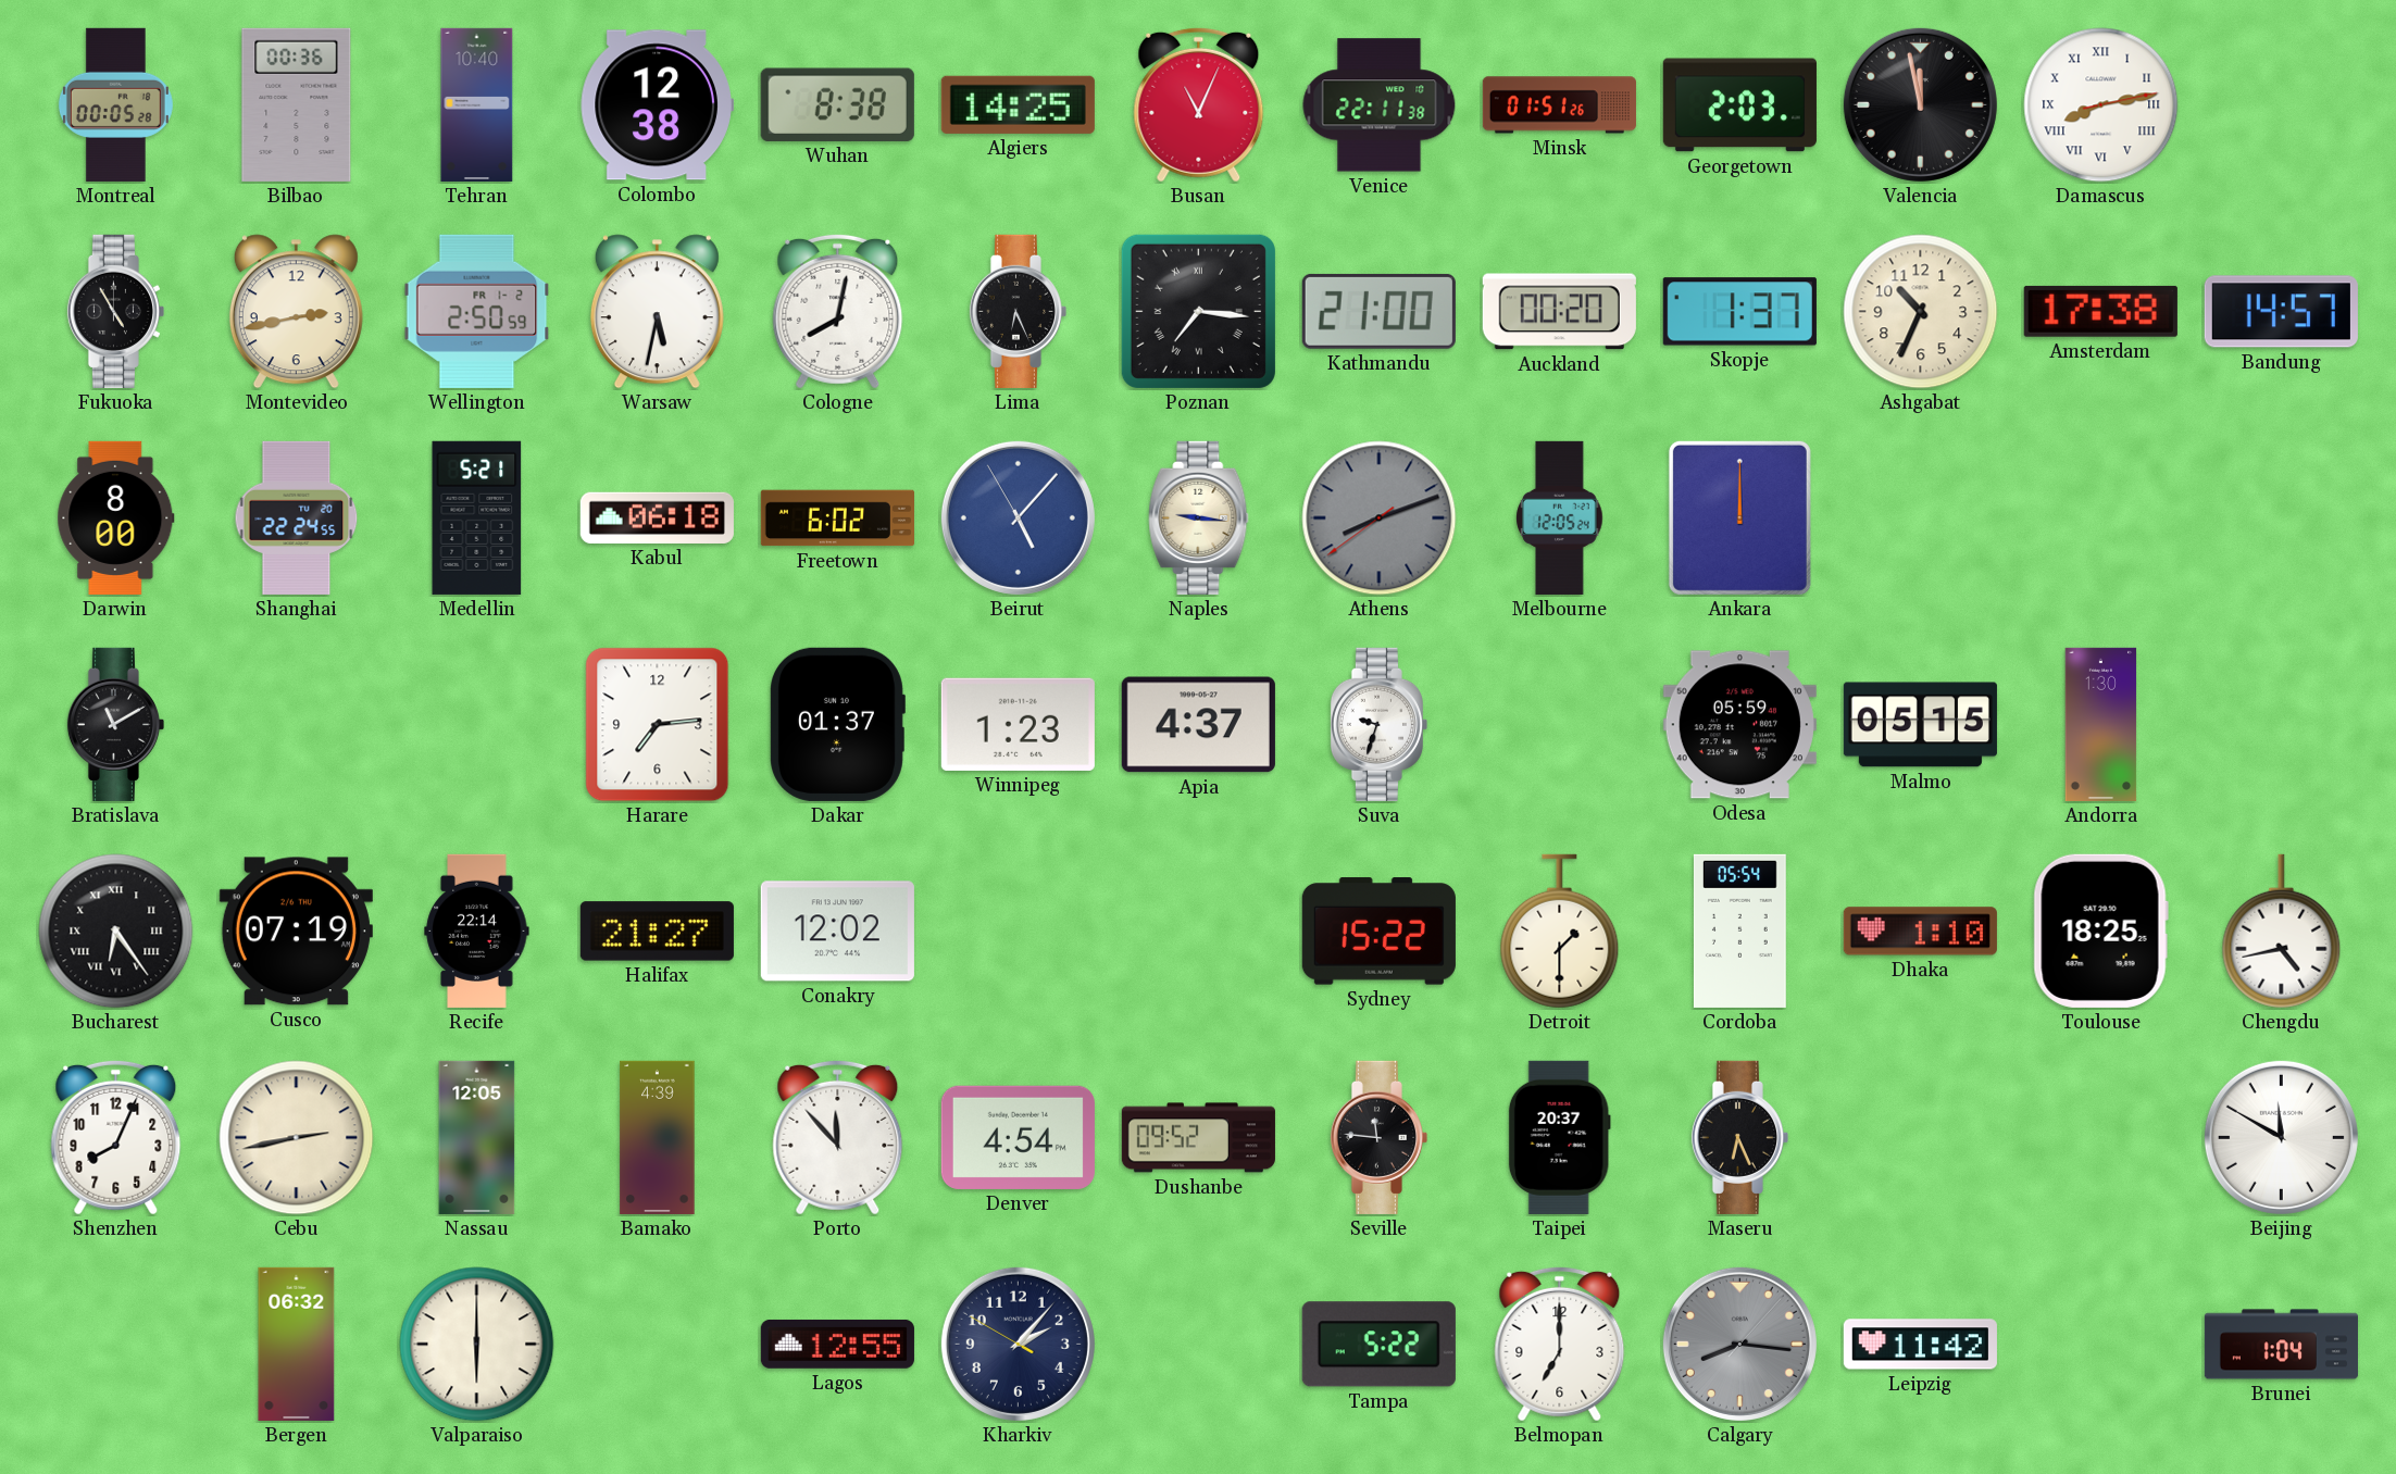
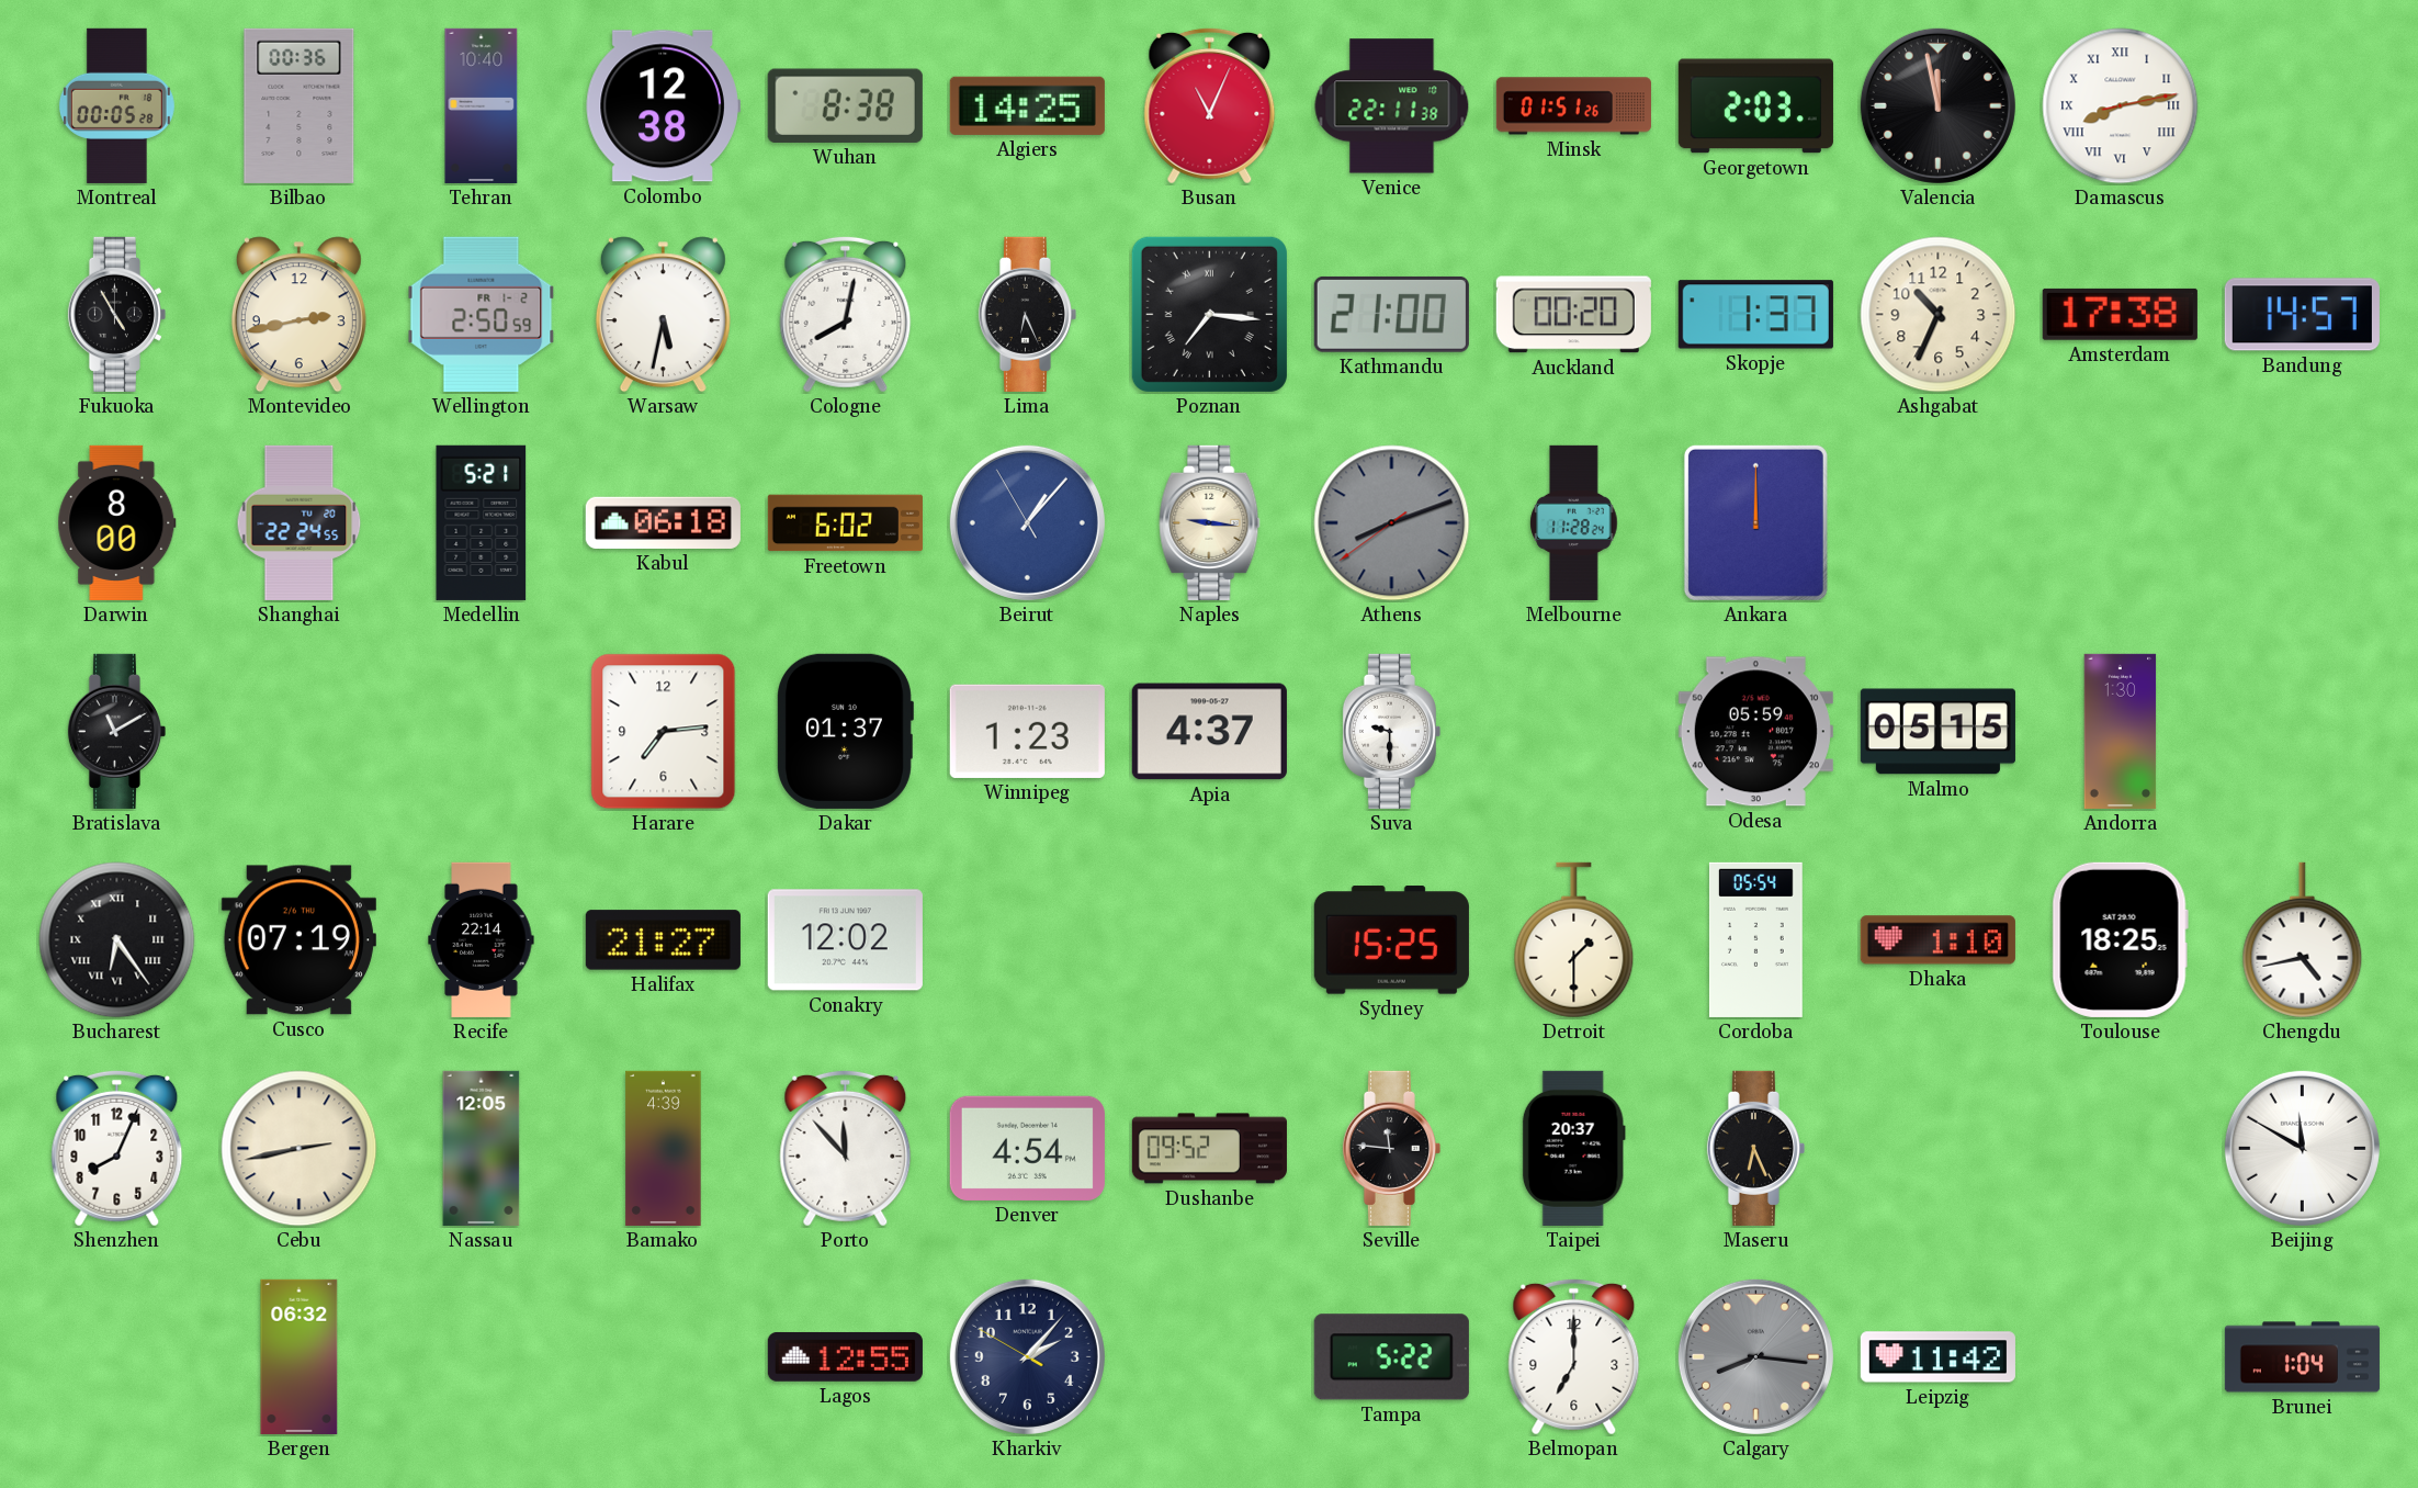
Beirut: 5:06 -> 1:06
Melbourne: 12:05 -> 11:28
Suva: 9:33 -> 9:30
Sydney: 15:22 -> 15:25
Valparaiso: 6:00 -> none
